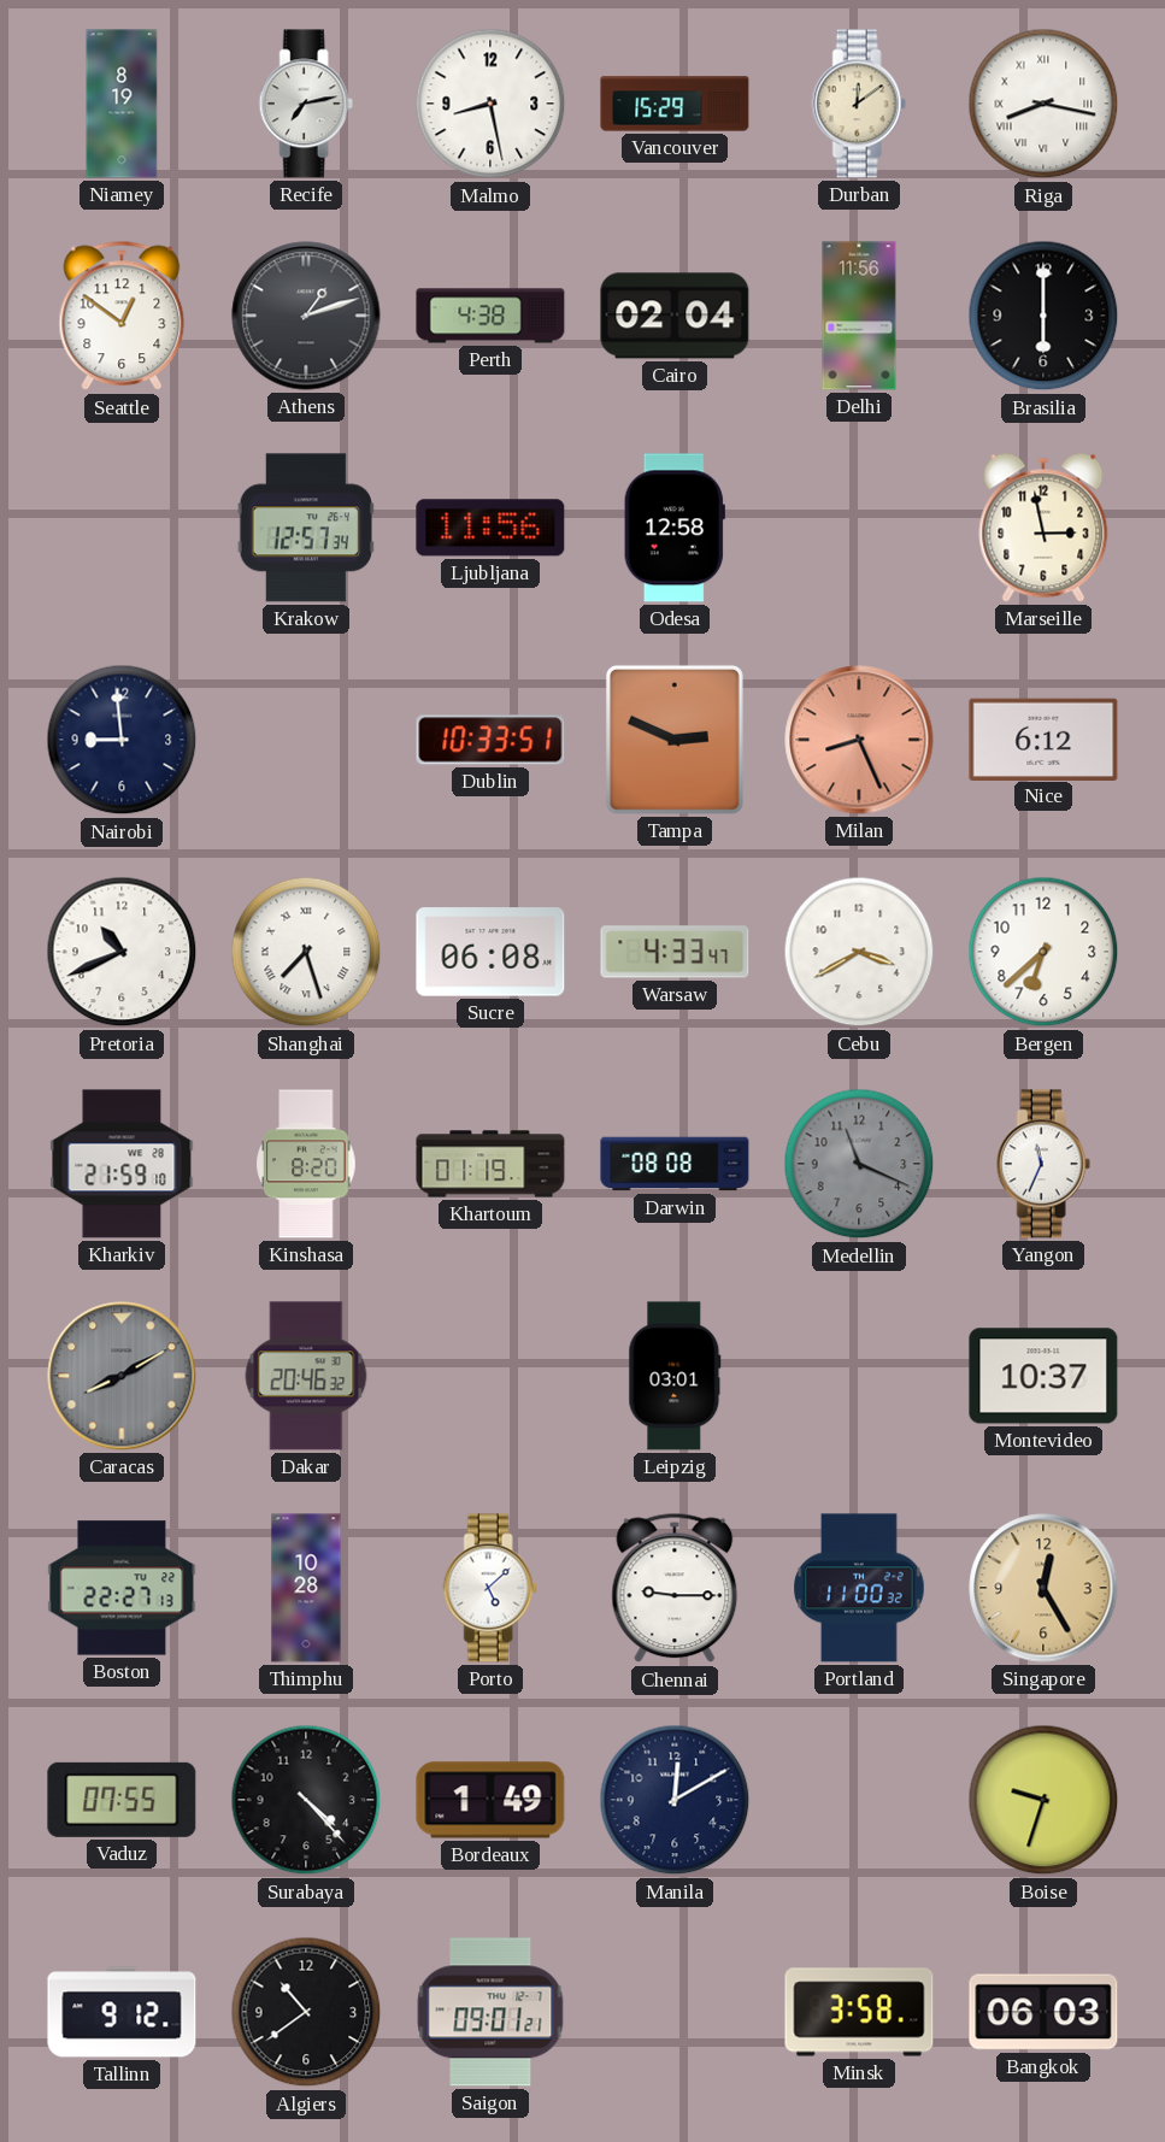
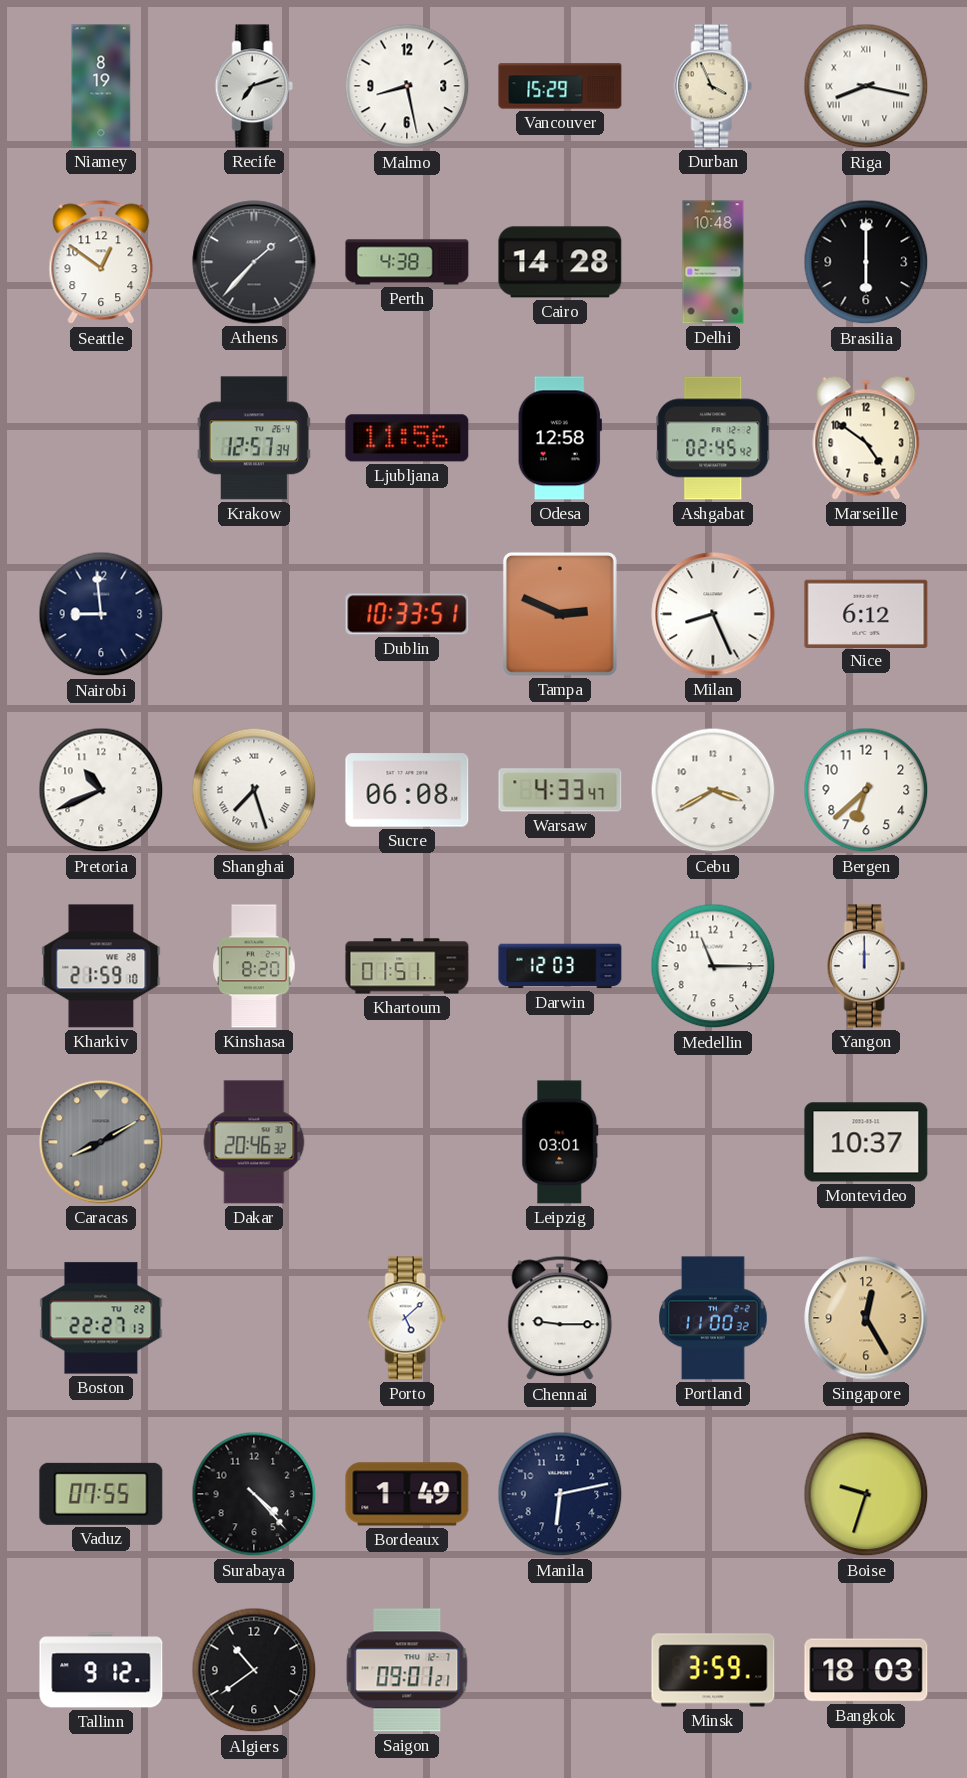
Recife: 7:13 -> 7:12
Durban: 12:09 -> 3:56
Athens: 1:12 -> 1:37
Cairo: 02:04 -> 14:28
Delhi: 11:56 -> 10:48
Ashgabat: none -> 02:45
Marseille: 2:58 -> 4:51
Milan dial: salmon -> white
Khartoum: 01:19 -> 01:51
Darwin: 08:08 -> 12:03
Medellin: 11:19 -> 11:15
Medellin dial: grey -> white
Yangon: 11:34 -> 12:00
Thimphu: 10:28 -> none
Manila: 12:10 -> 6:13
Minsk: 3:58 -> 3:59
Bangkok: 06:03 -> 18:03
